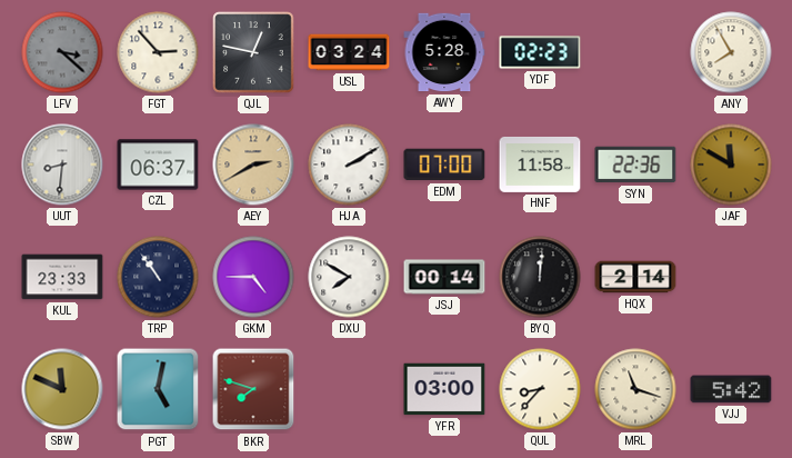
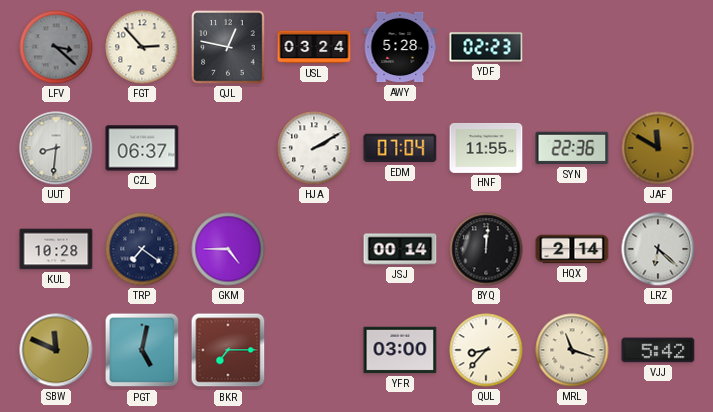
ANY: 7:55 -> none
AEY: 2:40 -> none
EDM: 07:00 -> 07:04
HNF: 11:58 -> 11:55
KUL: 23:33 -> 10:28
TRP: 10:54 -> 7:21
DXU: 7:50 -> none
LRZ: none -> 6:22
BKR: 7:48 -> 7:15
